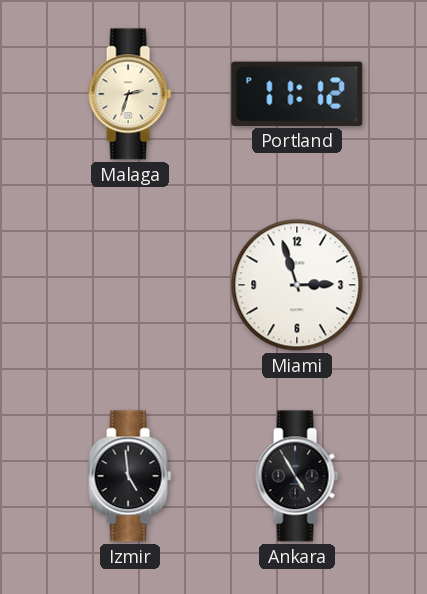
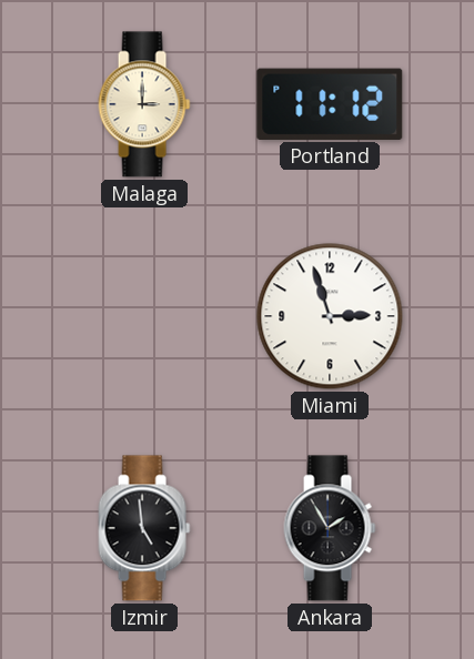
Malaga: 2:33 -> 3:00
Ankara: 4:55 -> 1:55
